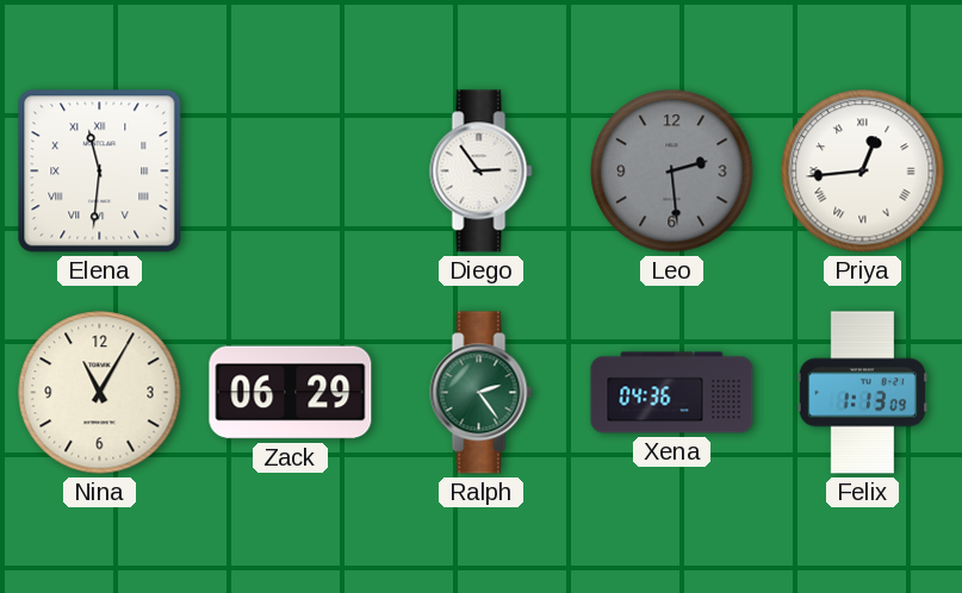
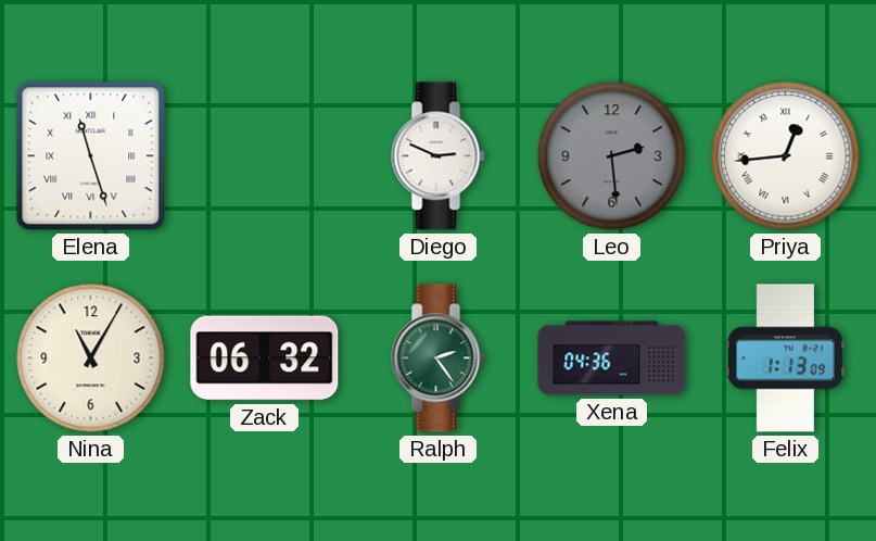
Elena: 11:31 -> 11:27
Diego: 2:54 -> 2:49
Zack: 06:29 -> 06:32
